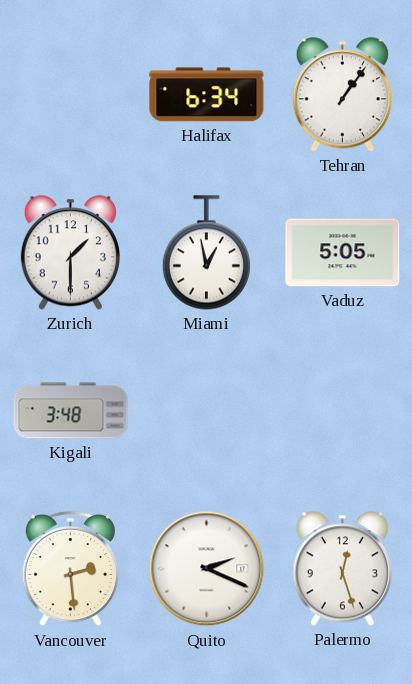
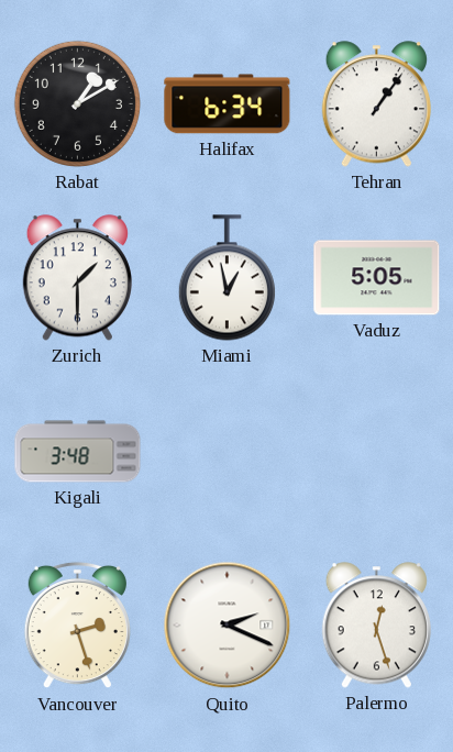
Rabat: none -> 1:10
Vancouver: 2:29 -> 2:27
